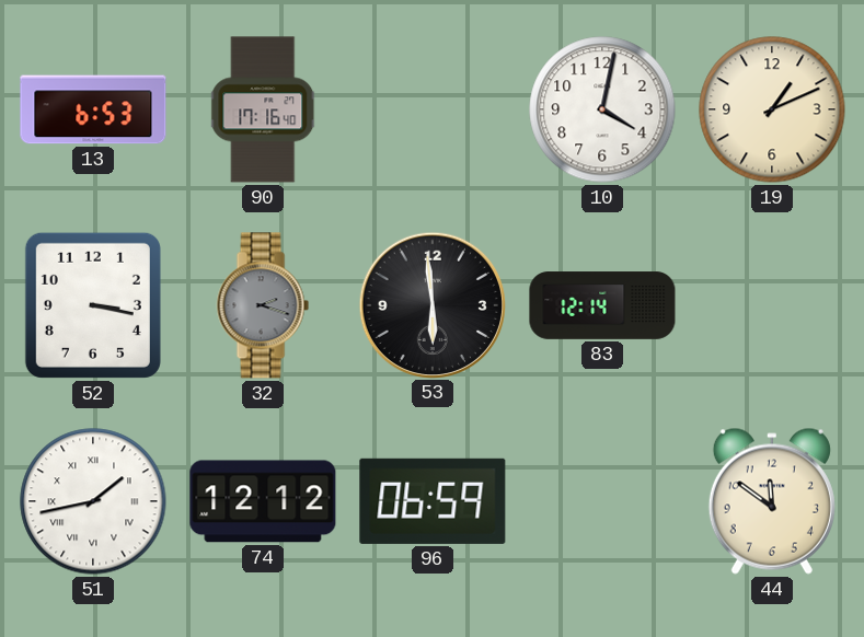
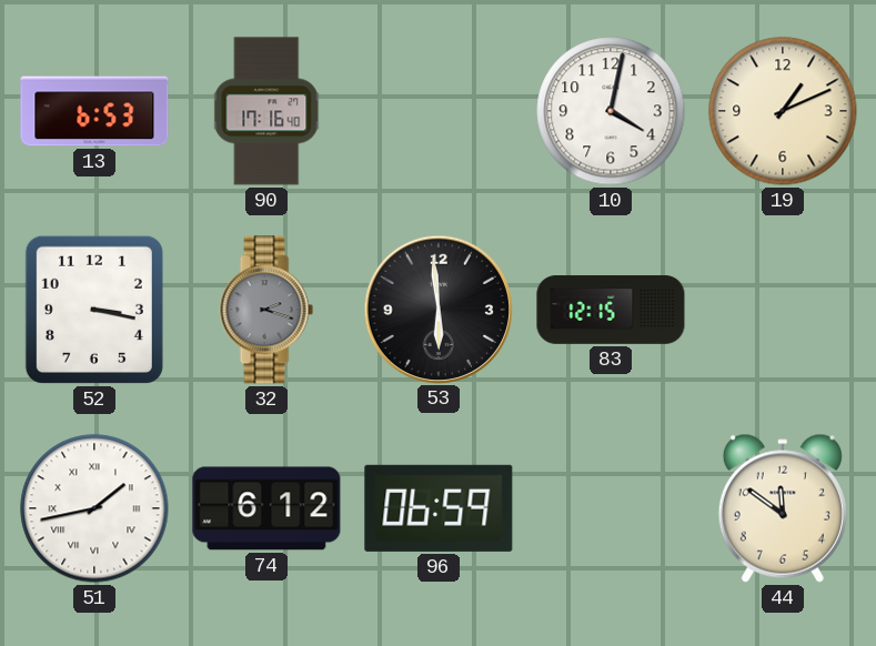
83: 12:14 -> 12:15
74: 12:12 -> 6:12
